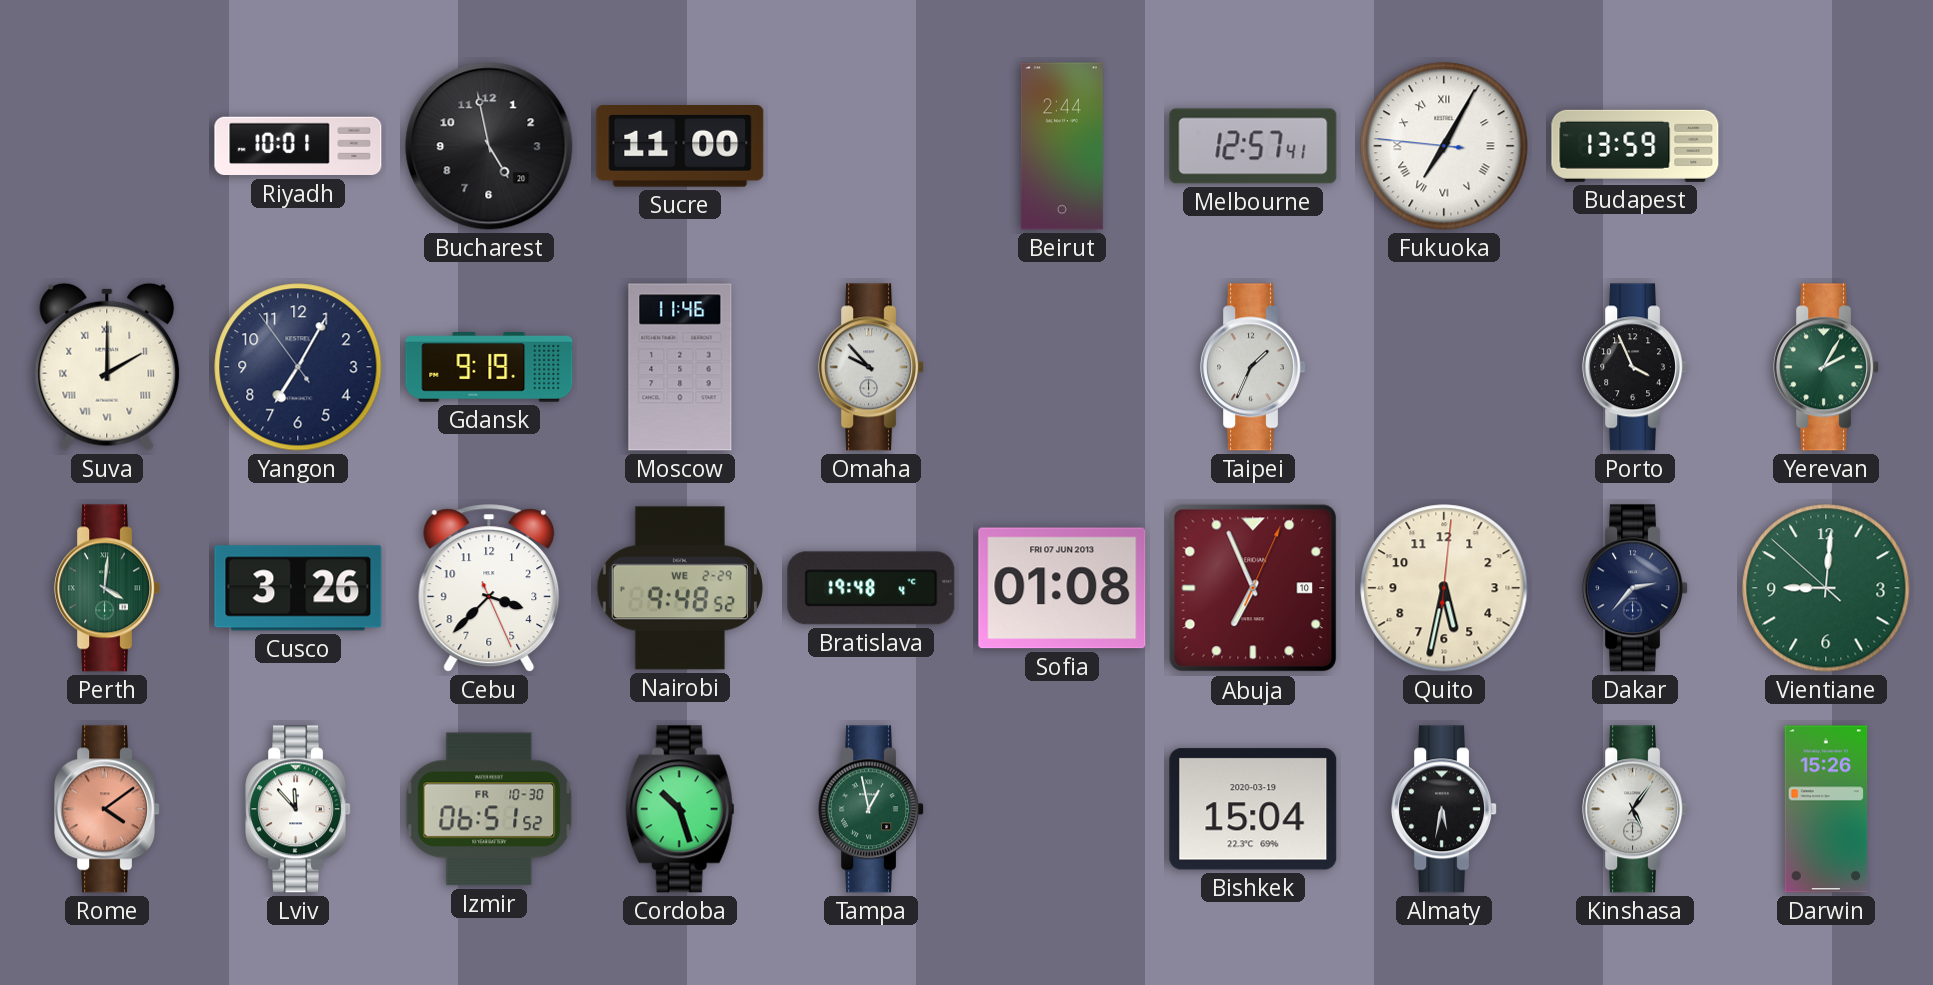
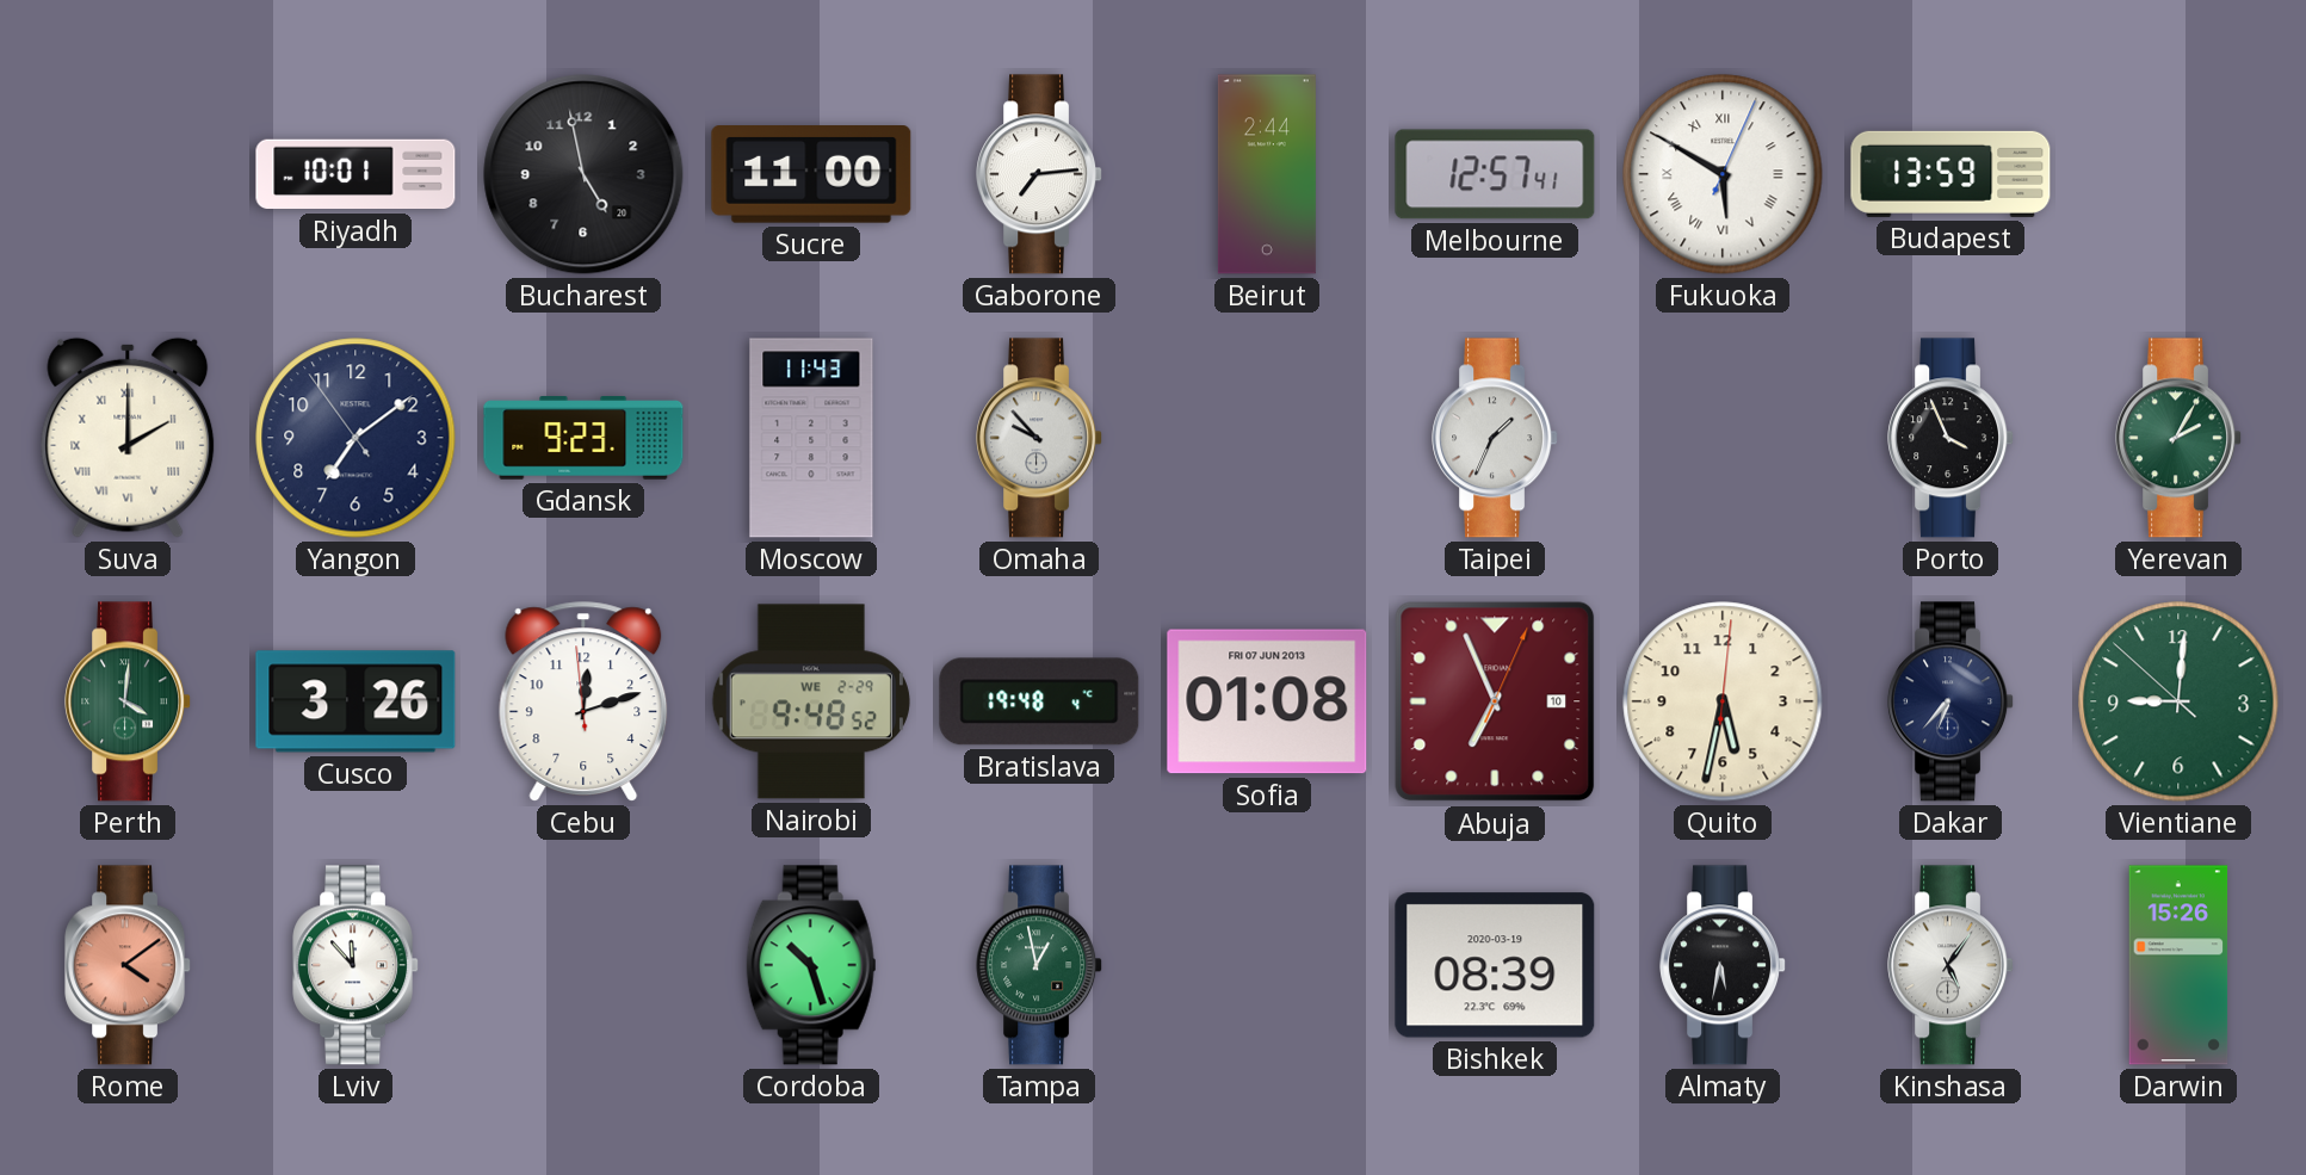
Gaborone: none -> 7:14
Fukuoka: 7:04 -> 5:50
Yangon: 7:04 -> 7:08
Gdansk: 9:19 -> 9:23
Moscow: 11:46 -> 11:43
Cebu: 3:37 -> 12:11
Dakar: 2:37 -> 6:37
Izmir: 06:51 -> none
Bishkek: 15:04 -> 08:39
